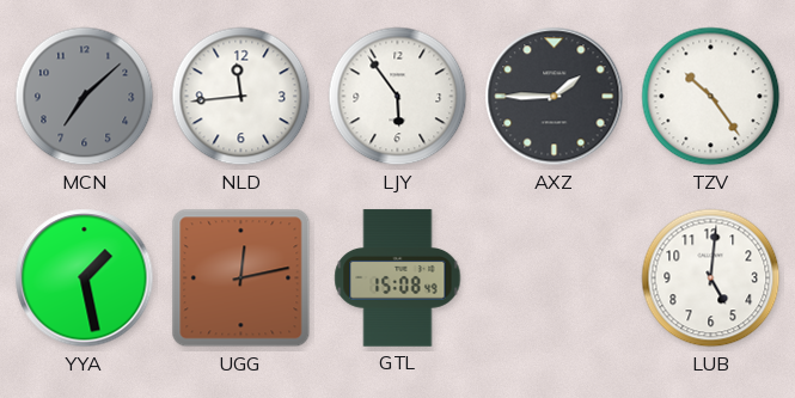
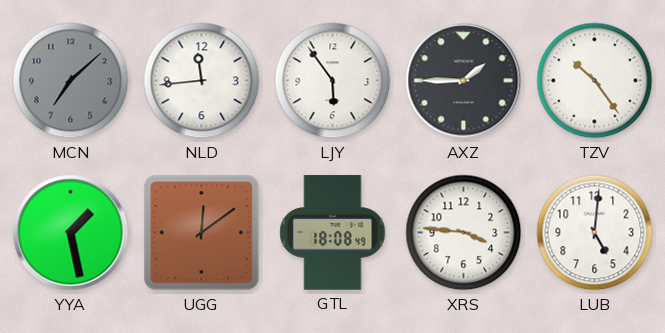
UGG: 12:13 -> 12:09
GTL: 15:08 -> 18:08
XRS: none -> 3:46
